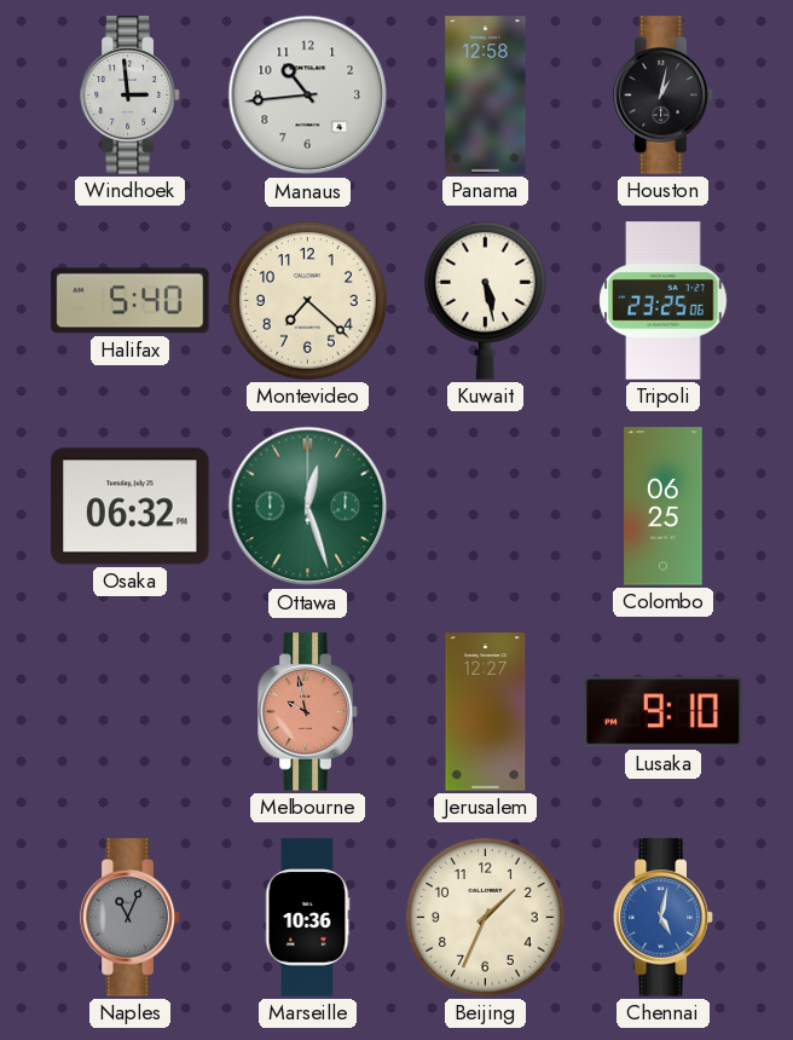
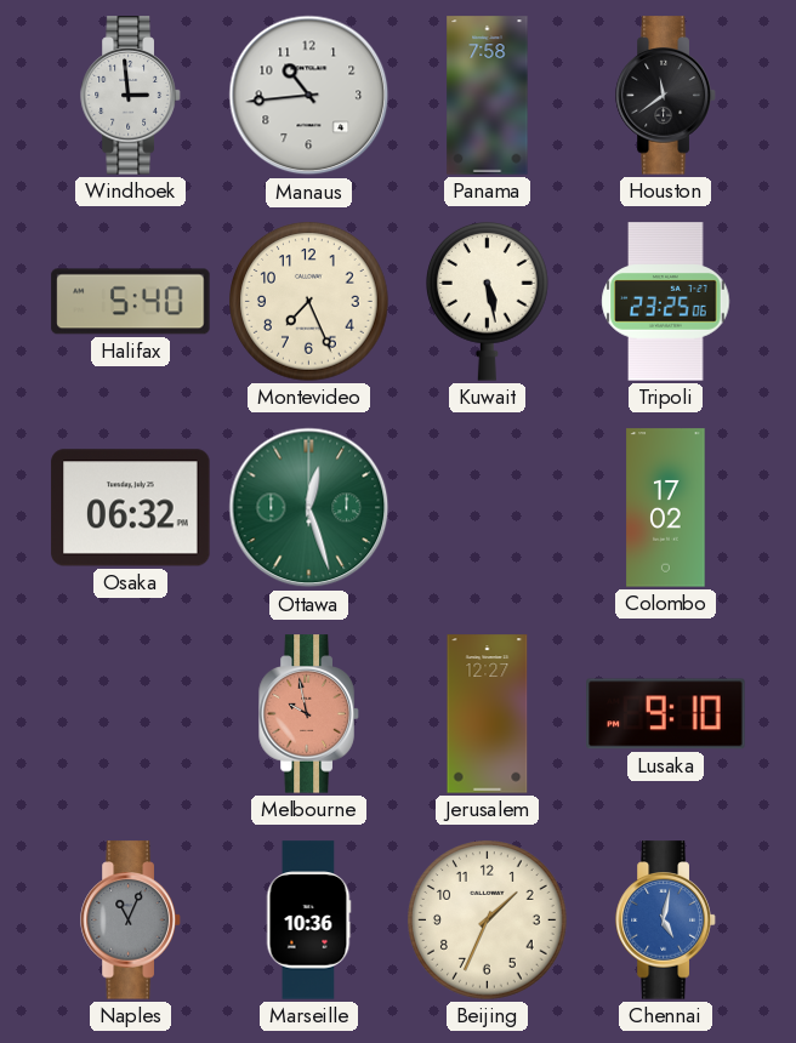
Panama: 12:58 -> 7:58
Houston: 1:02 -> 11:39
Montevideo: 7:22 -> 7:26
Colombo: 06:25 -> 17:02
